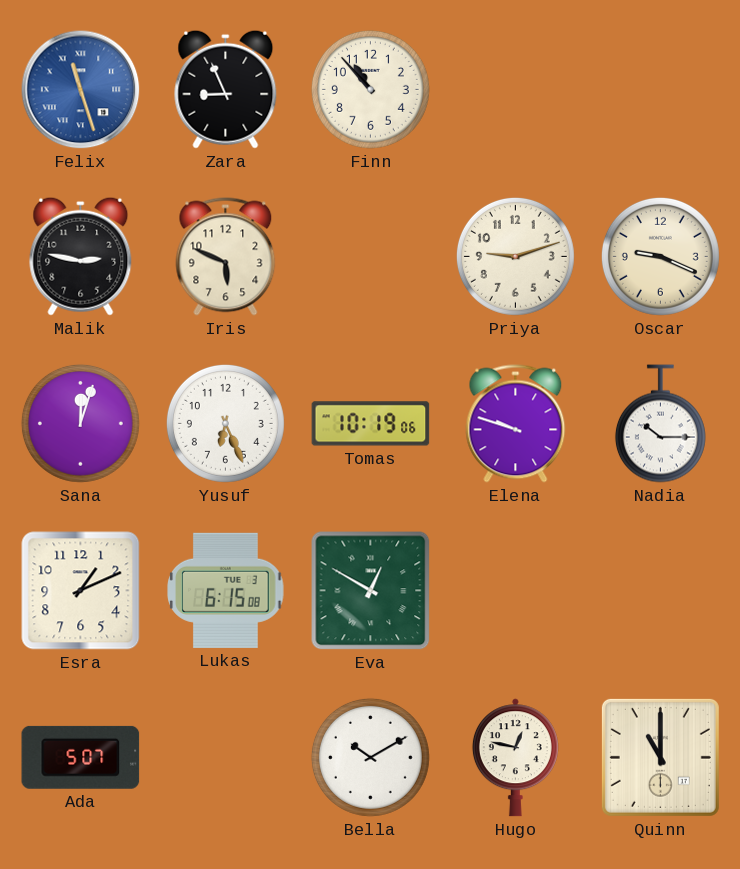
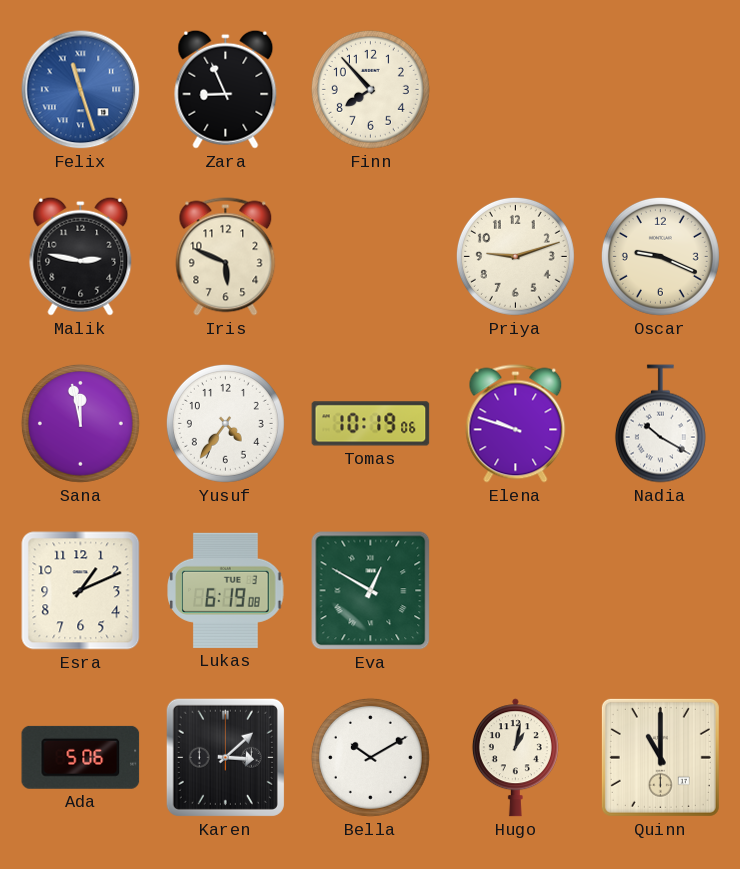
Finn: 10:53 -> 7:53
Sana: 12:03 -> 11:58
Yusuf: 6:26 -> 4:36
Nadia: 10:15 -> 10:20
Lukas: 6:15 -> 6:19
Ada: 5:07 -> 5:06
Karen: none -> 3:08
Hugo: 12:47 -> 1:02
